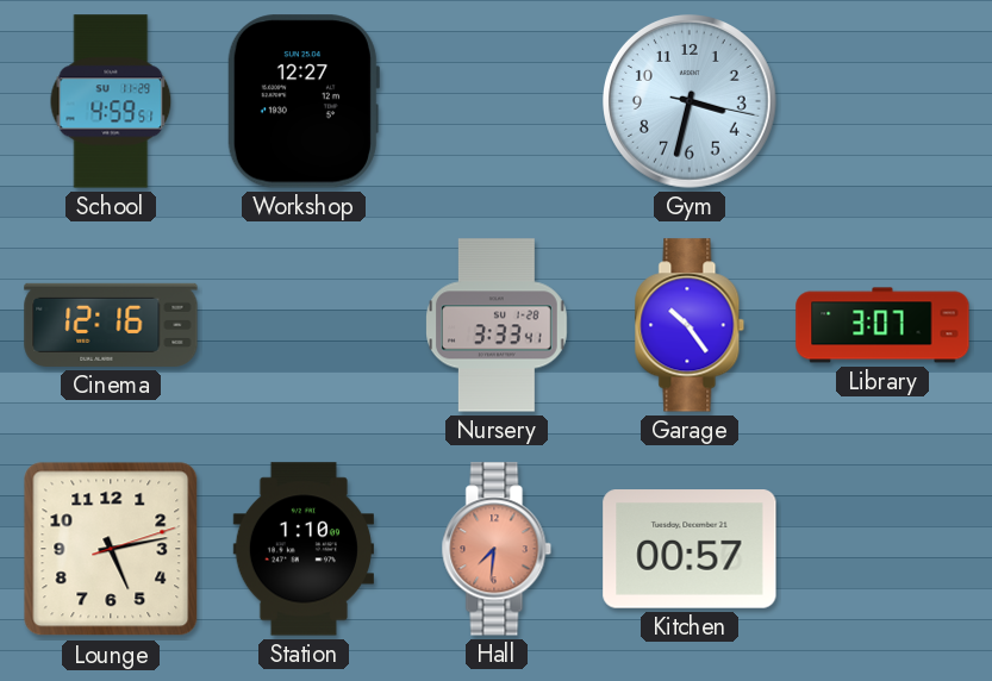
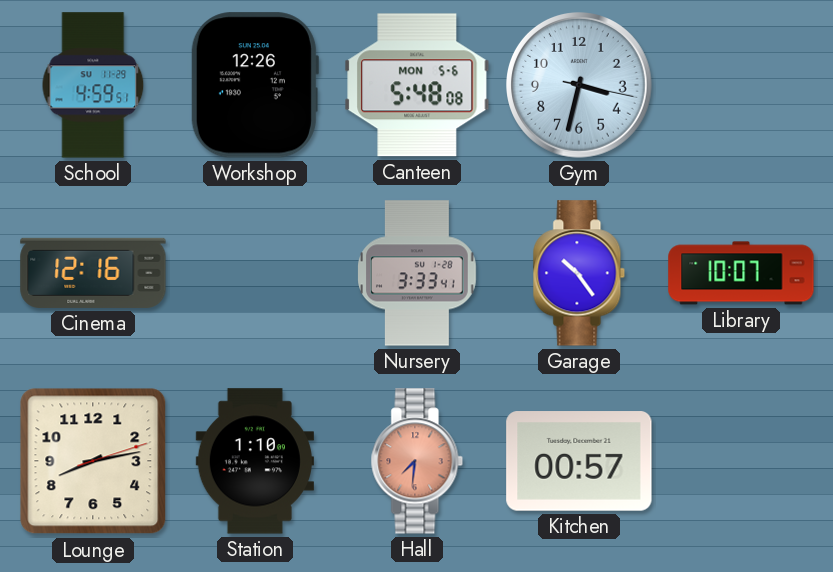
Workshop: 12:27 -> 12:26
Canteen: none -> 5:48
Library: 3:07 -> 10:07
Lounge: 5:13 -> 8:13
